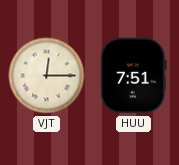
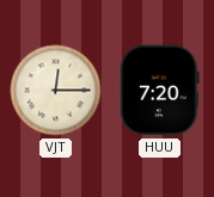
HUU: 7:51 -> 7:20
